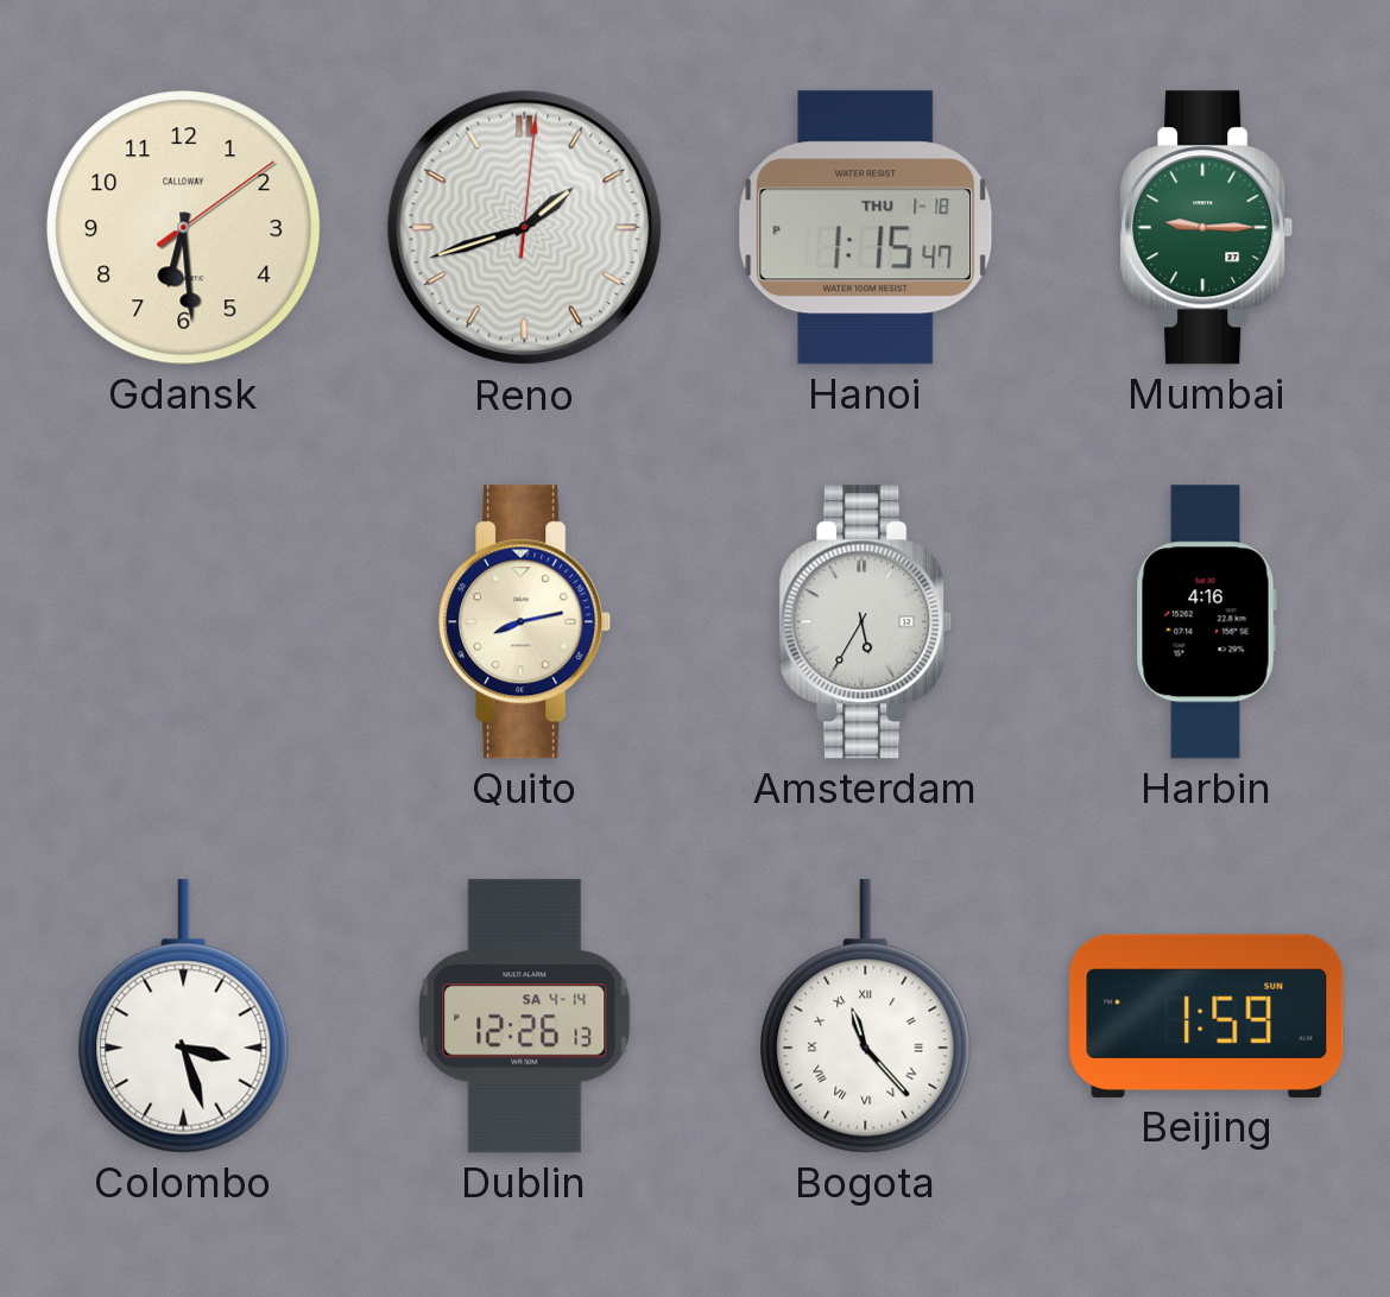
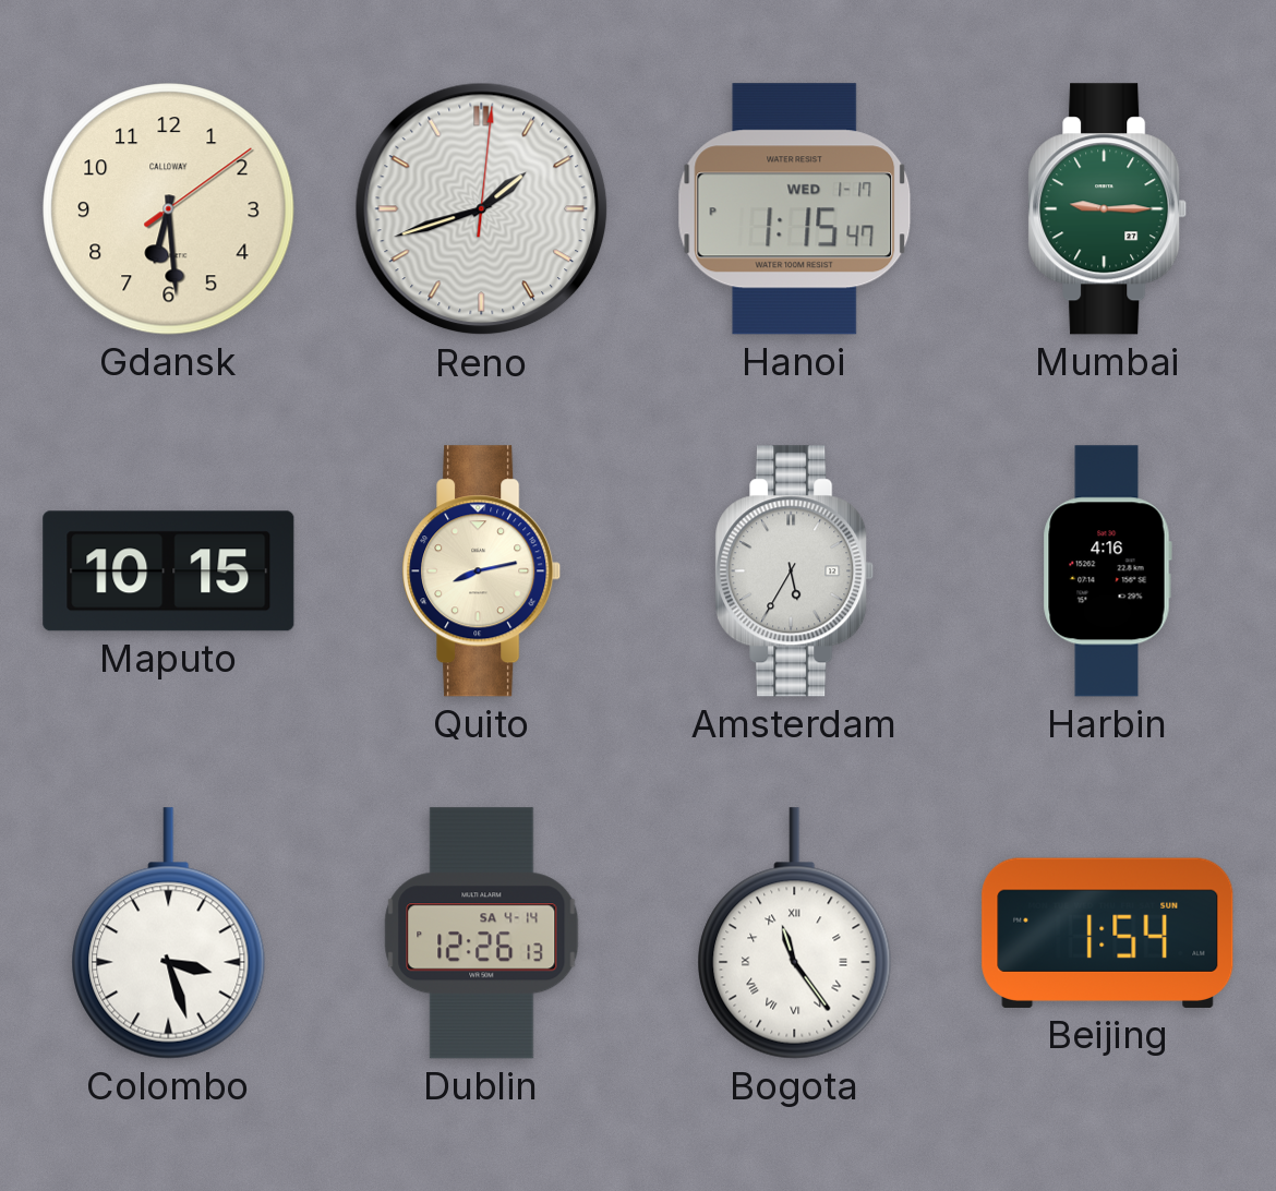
Hanoi date: THU 1-18 -> WED 1-17
Maputo: none -> 10:15
Bogota: 11:23 -> 11:24
Beijing: 1:59 -> 1:54
